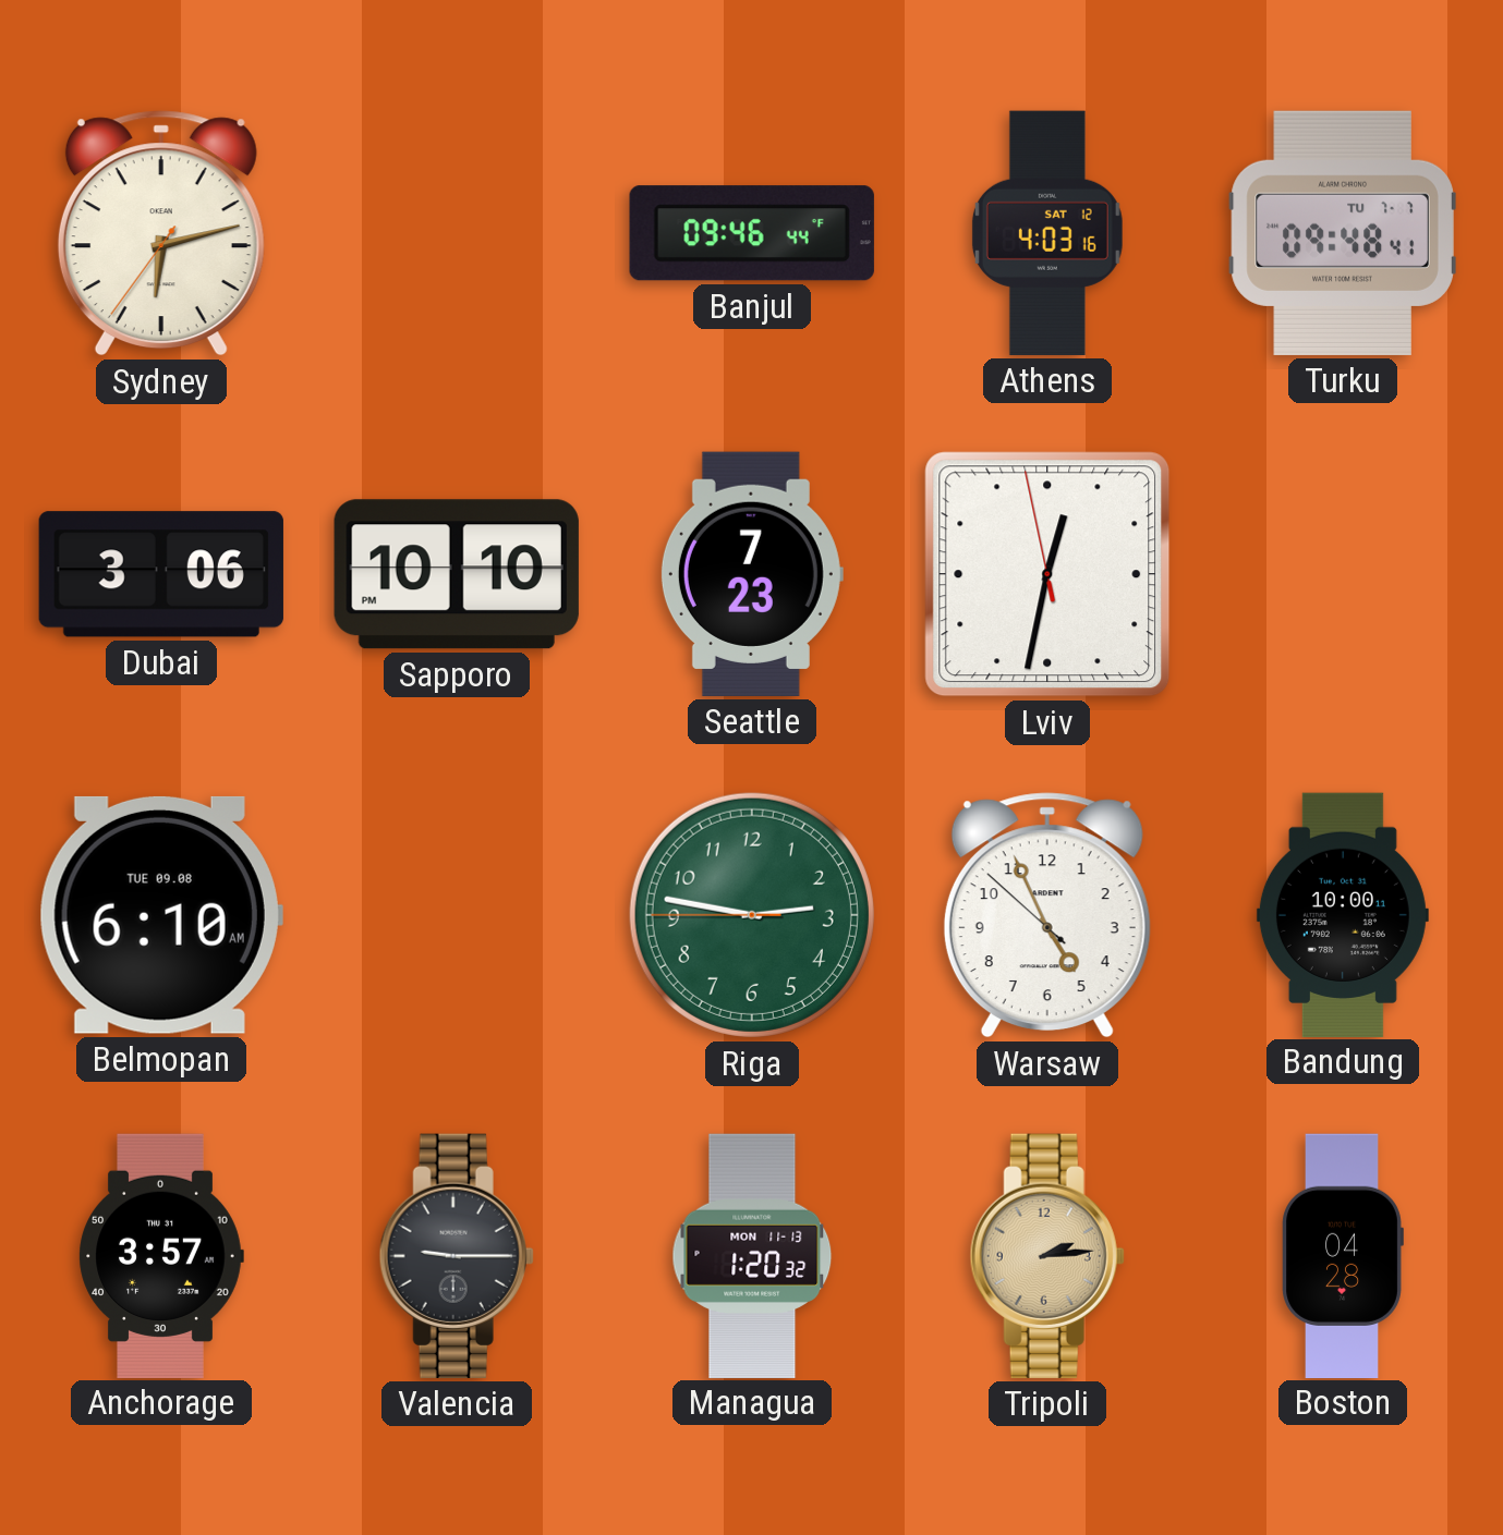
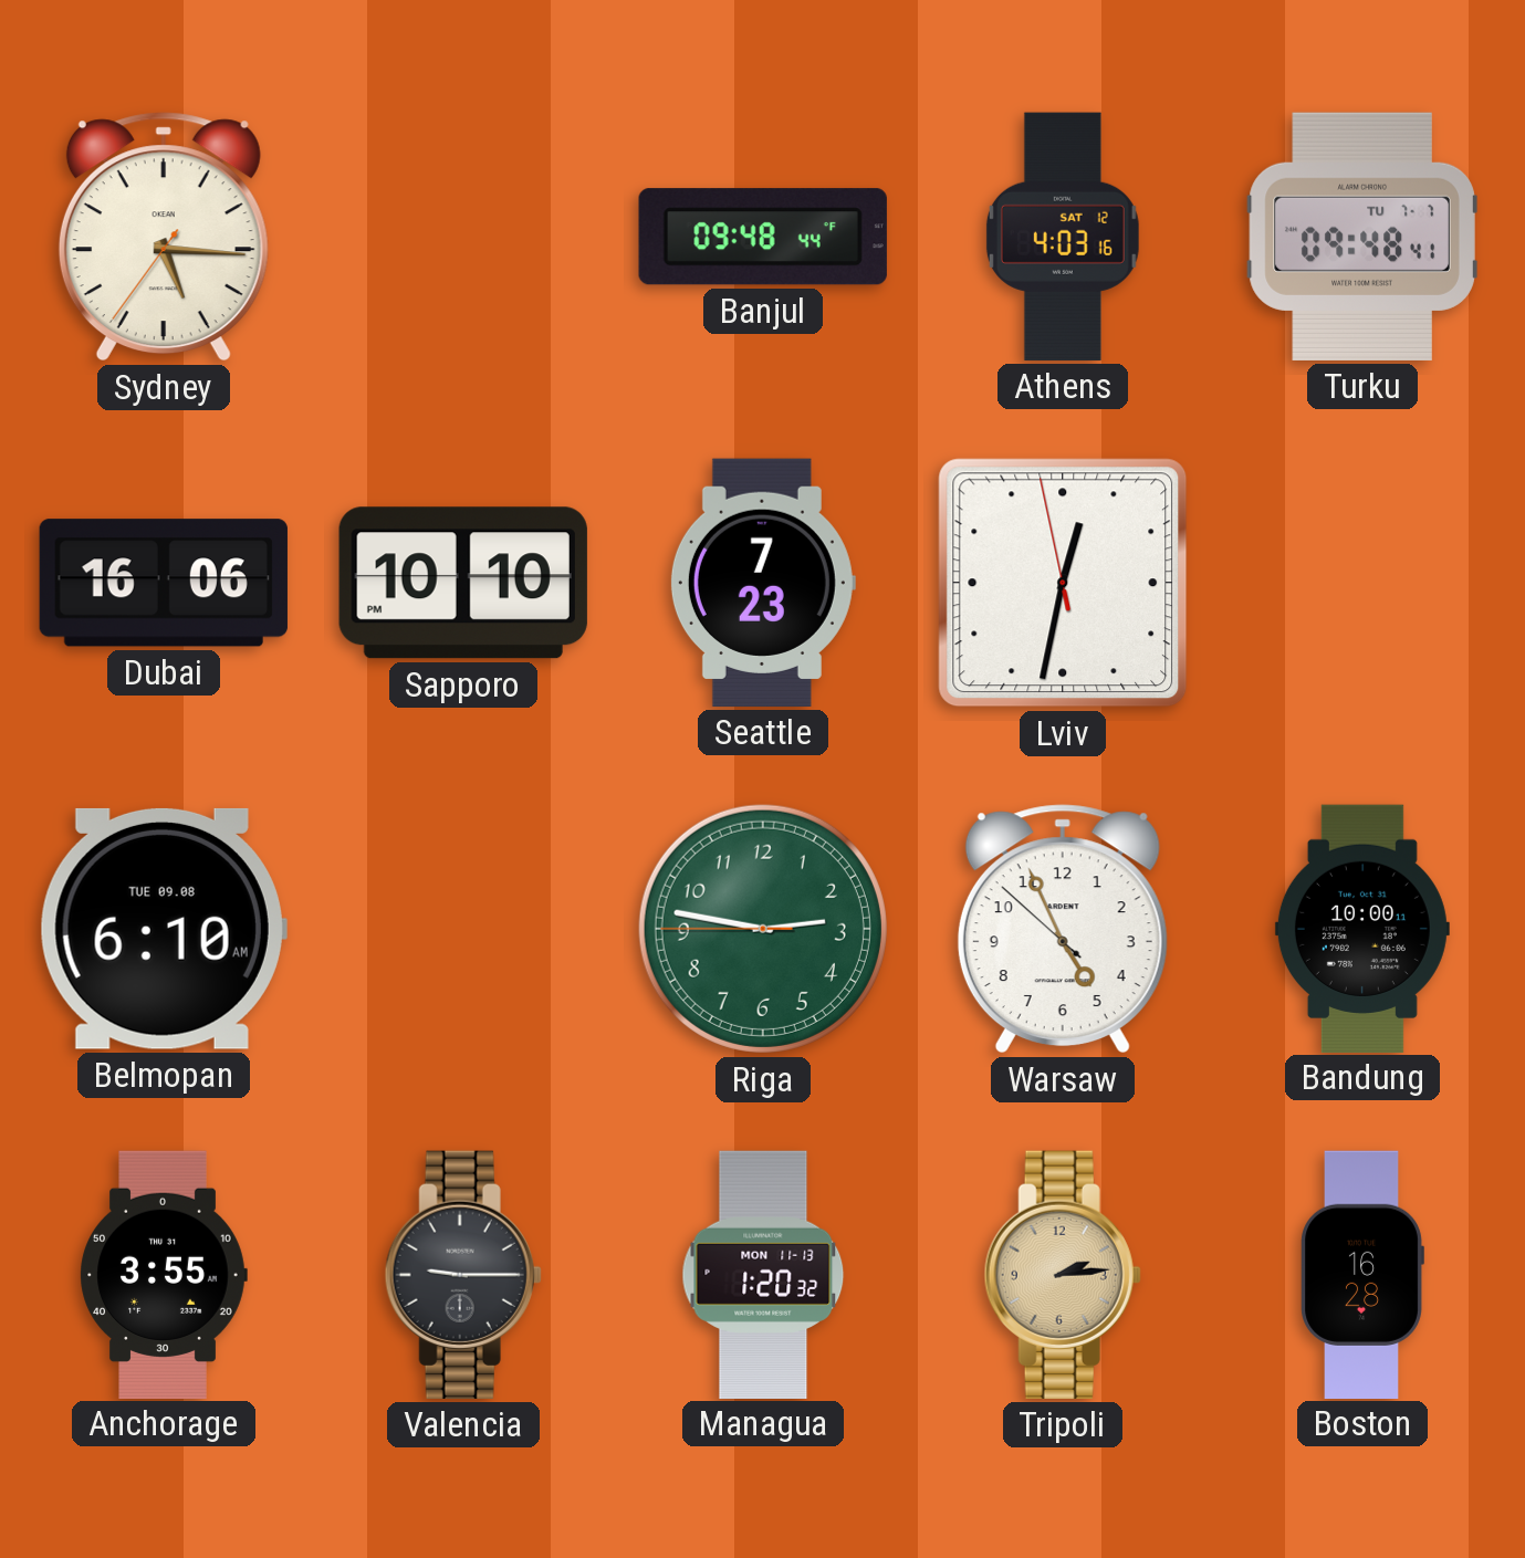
Sydney: 6:12 -> 5:15
Banjul: 09:46 -> 09:48
Dubai: 3:06 -> 16:06
Anchorage: 3:57 -> 3:55
Boston: 04:28 -> 16:28
